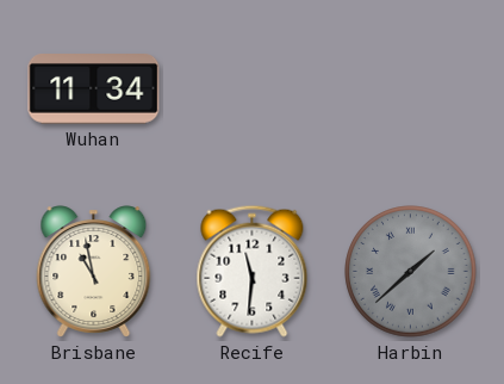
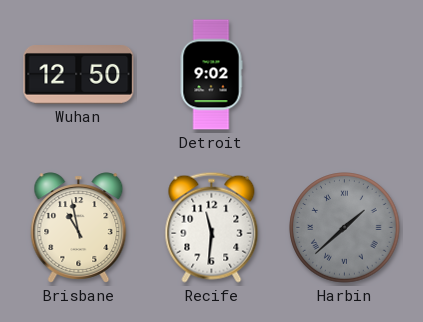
Wuhan: 11:34 -> 12:50
Detroit: none -> 9:02
